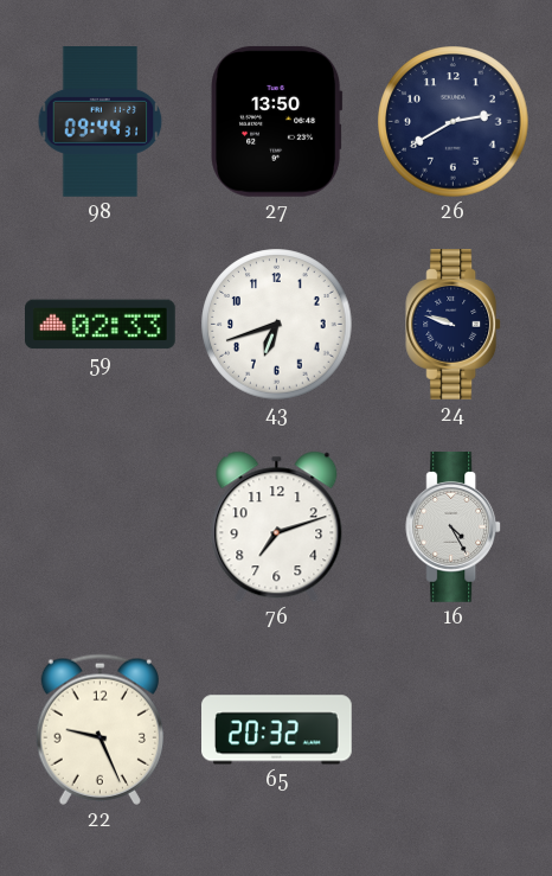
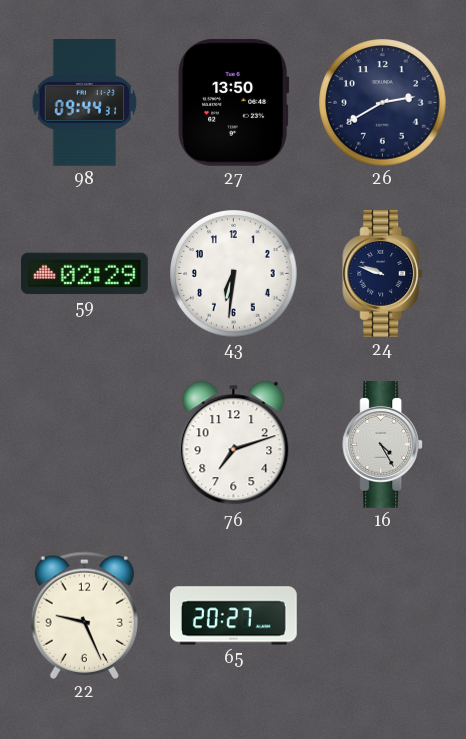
59: 02:33 -> 02:29
43: 6:42 -> 6:31
65: 20:32 -> 20:27
